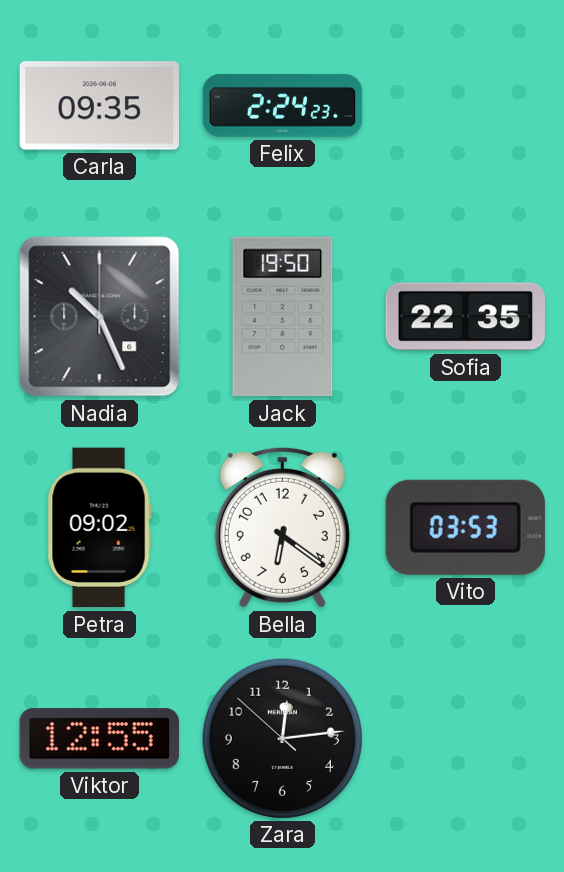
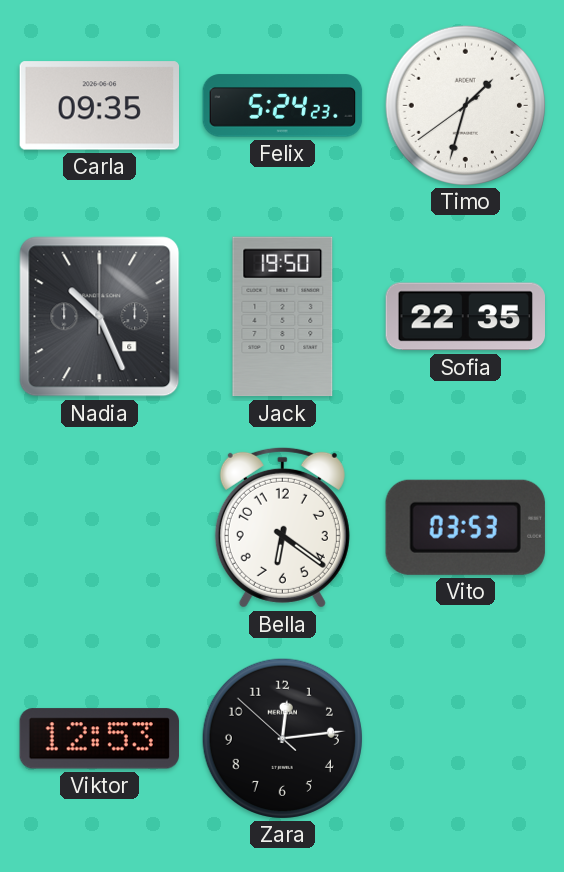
Felix: 2:24 -> 5:24
Timo: none -> 1:32
Petra: 09:02 -> none
Viktor: 12:55 -> 12:53
